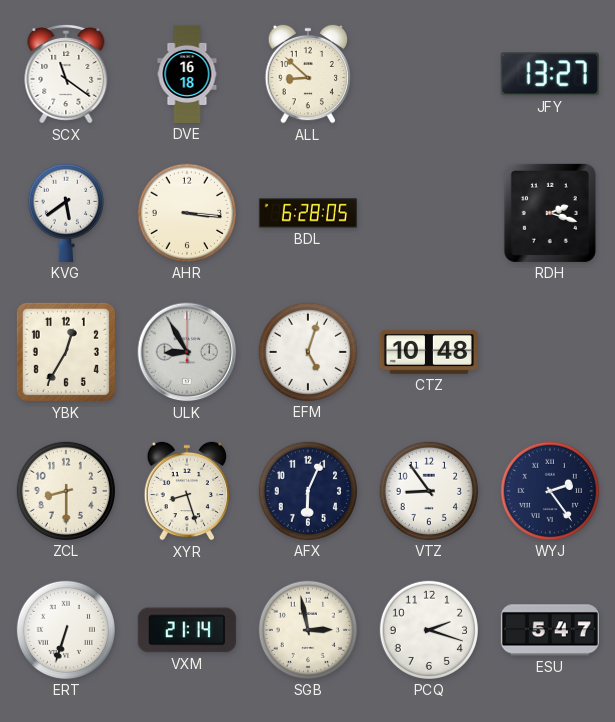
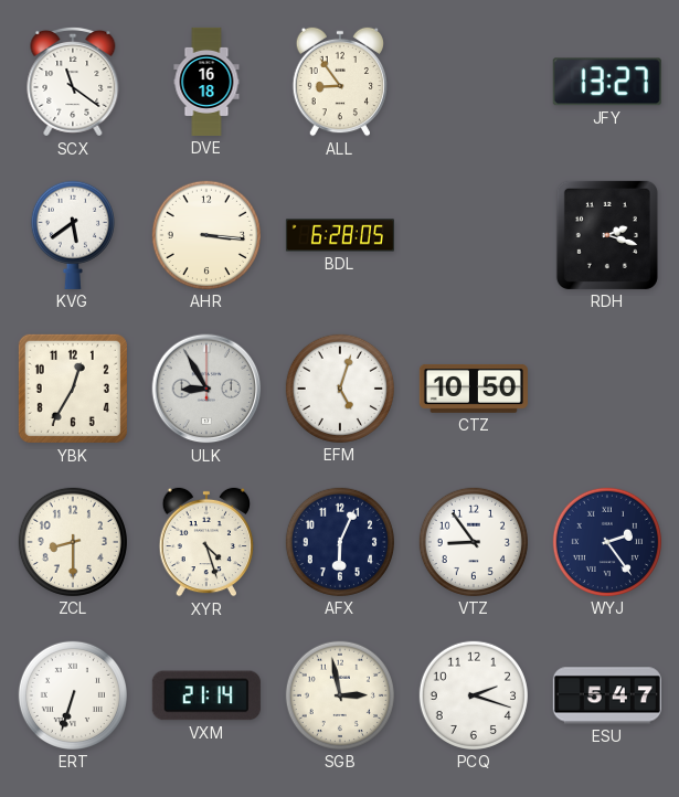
ALL: 8:52 -> 8:54
CTZ: 10:48 -> 10:50
XYR: 8:27 -> 4:27
